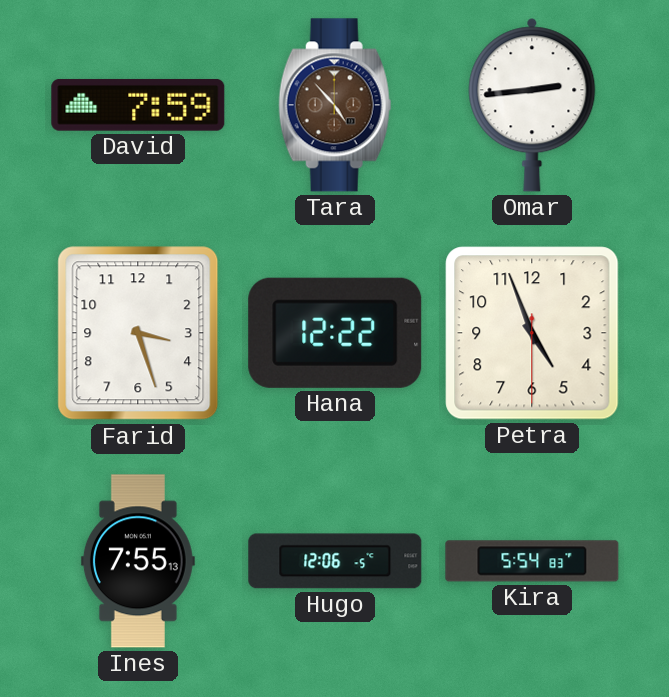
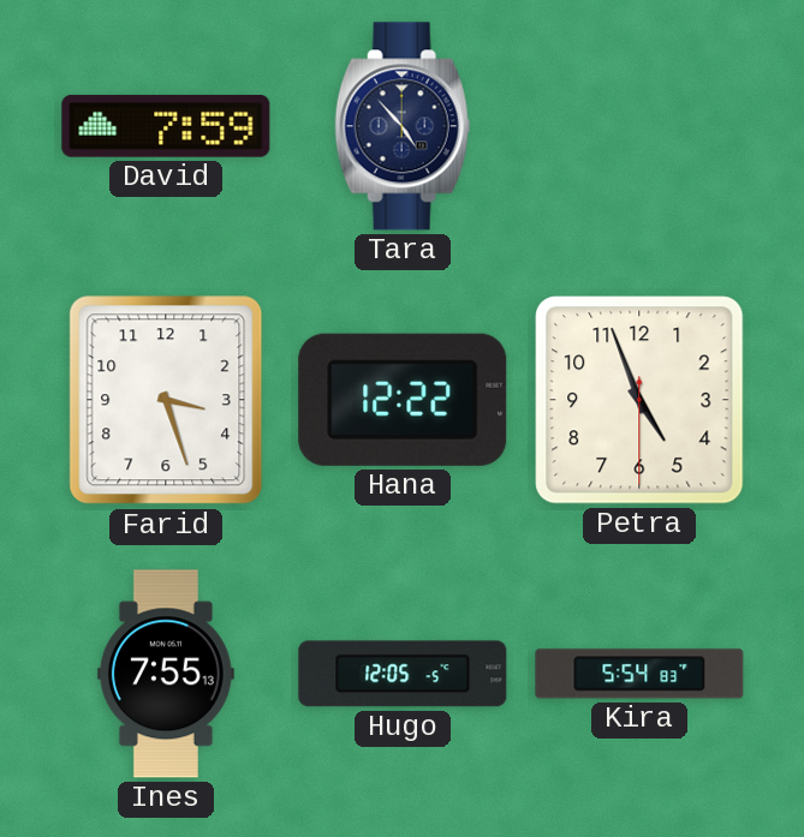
Tara dial: brown -> navy
Omar: 2:44 -> none
Hugo: 12:06 -> 12:05
